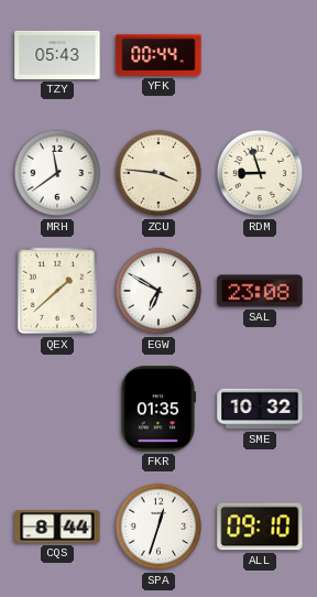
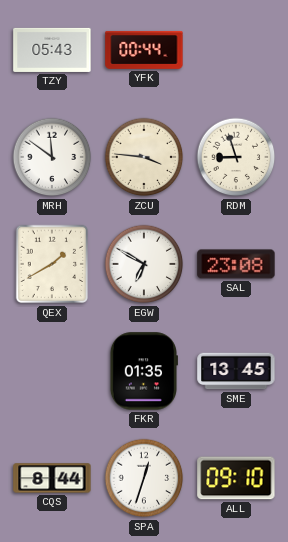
MRH: 11:39 -> 11:51
QEX: 1:38 -> 1:40
SME: 10:32 -> 13:45
